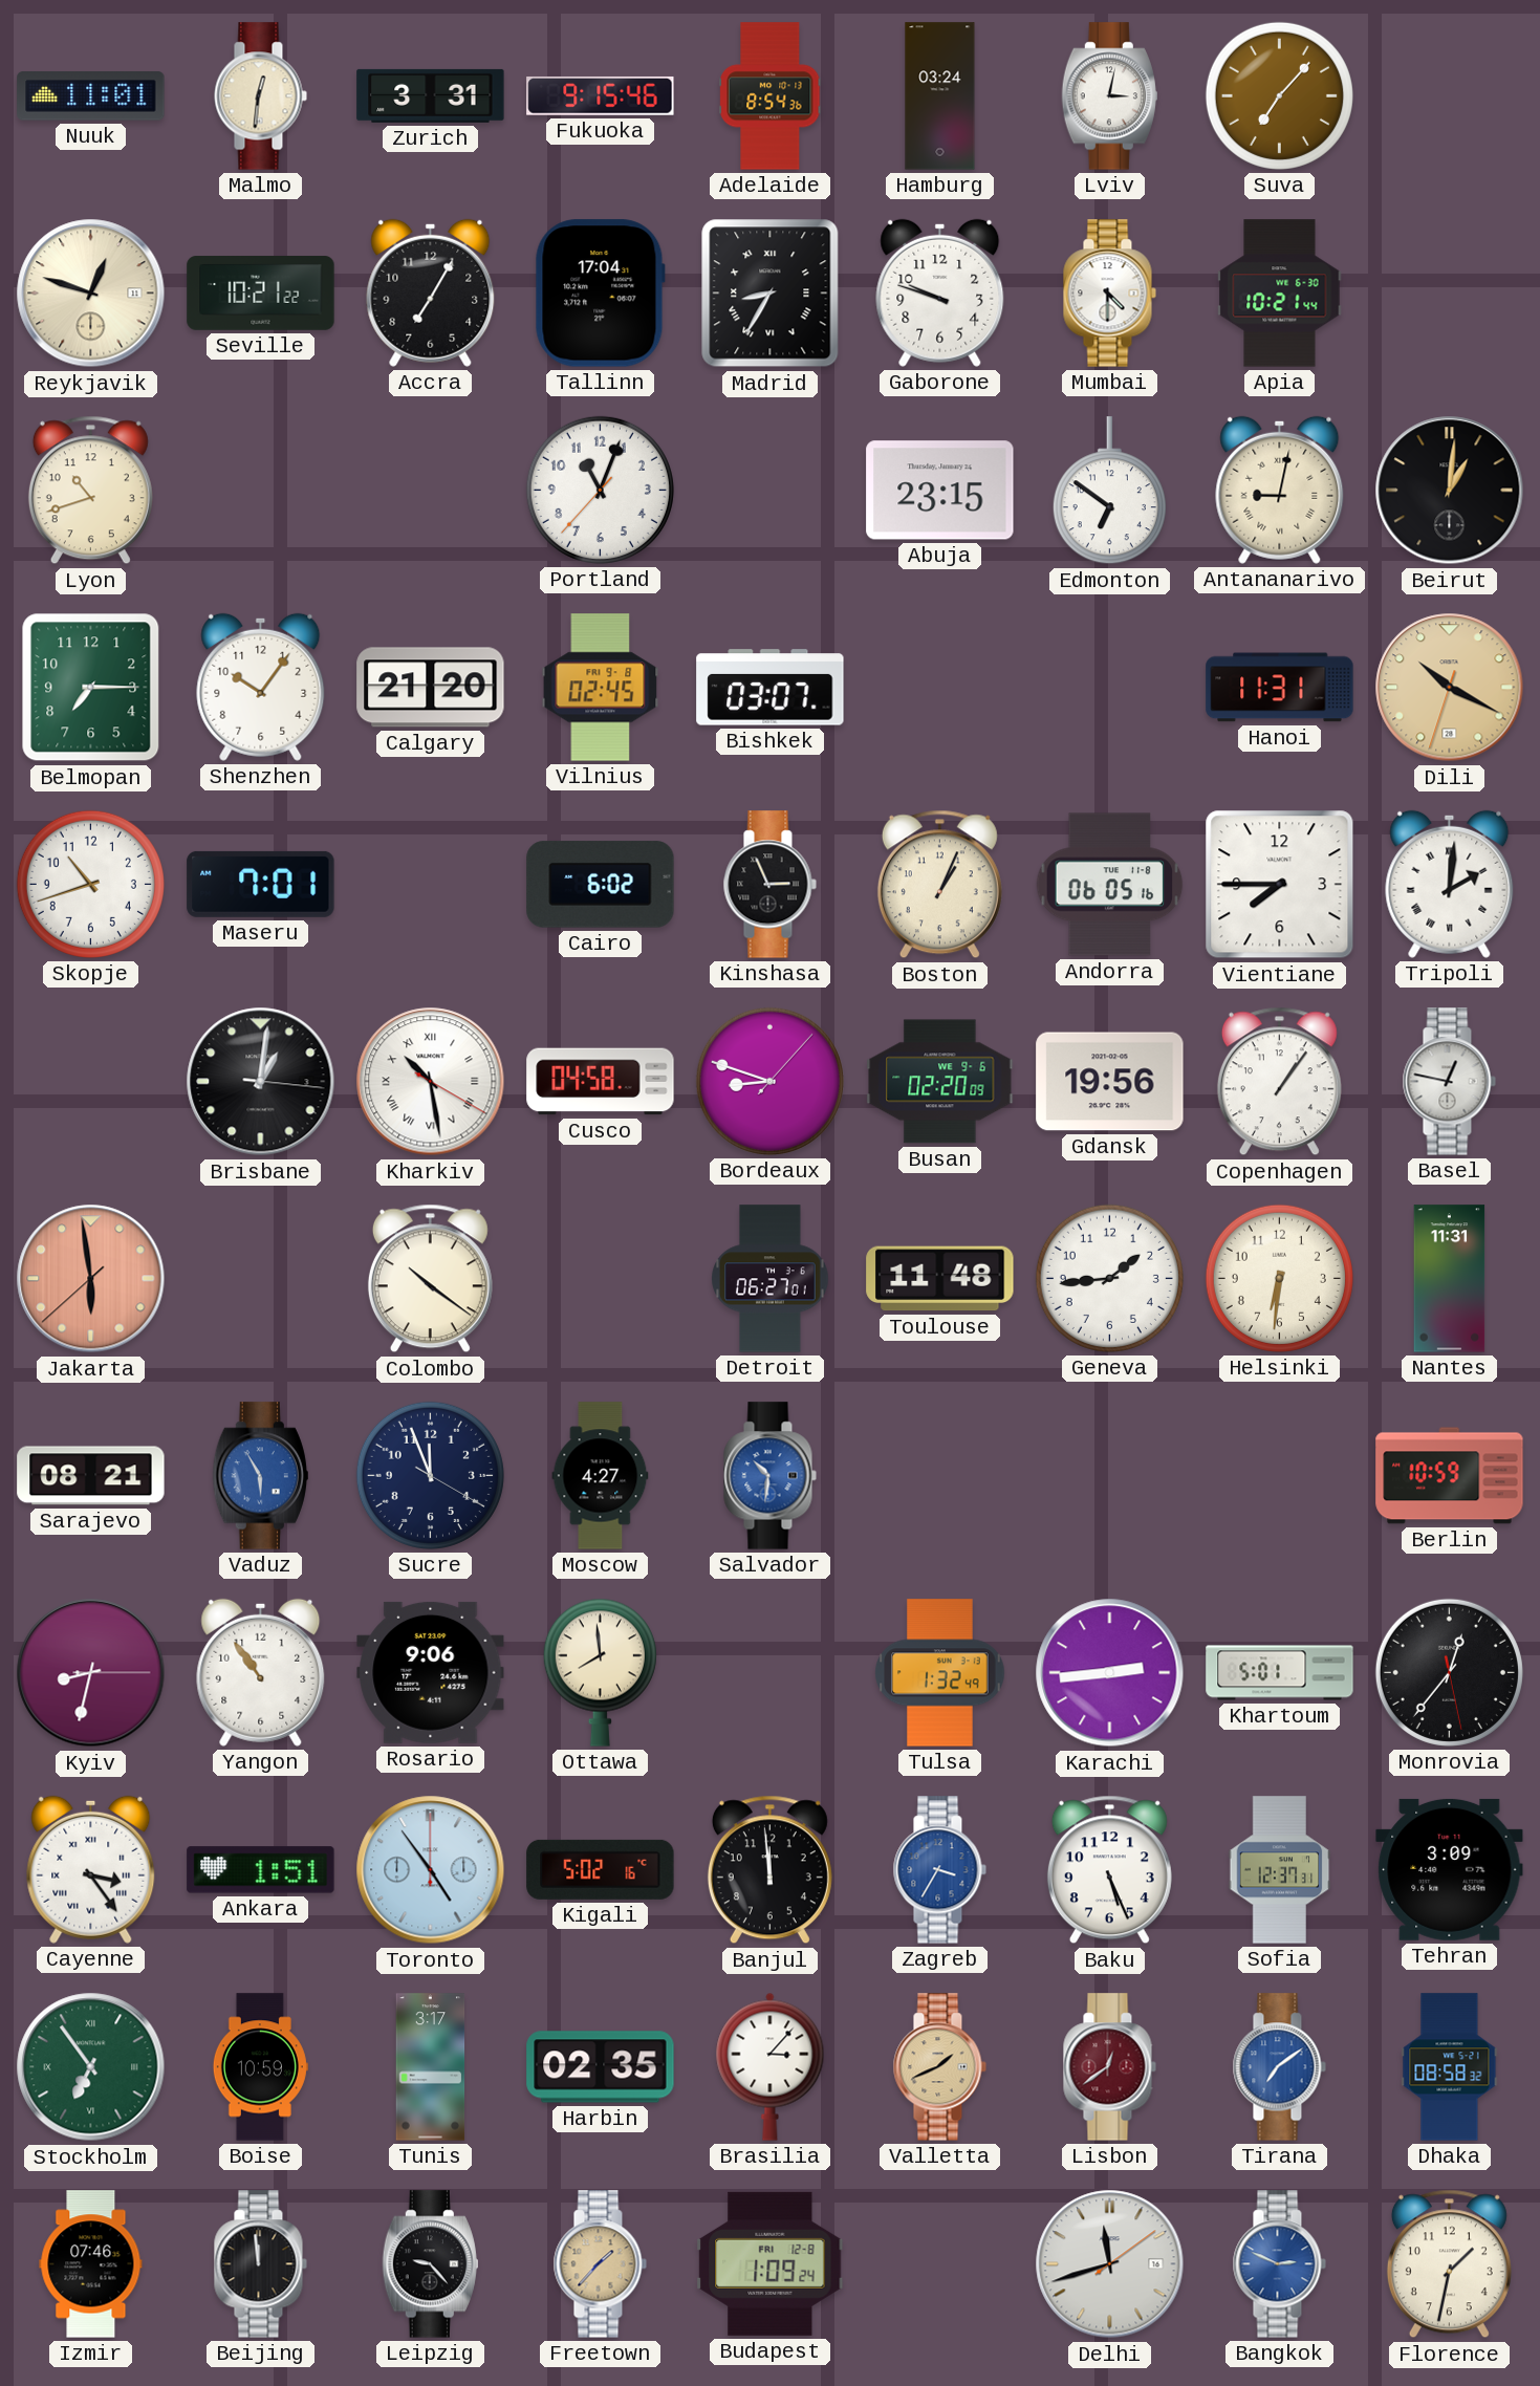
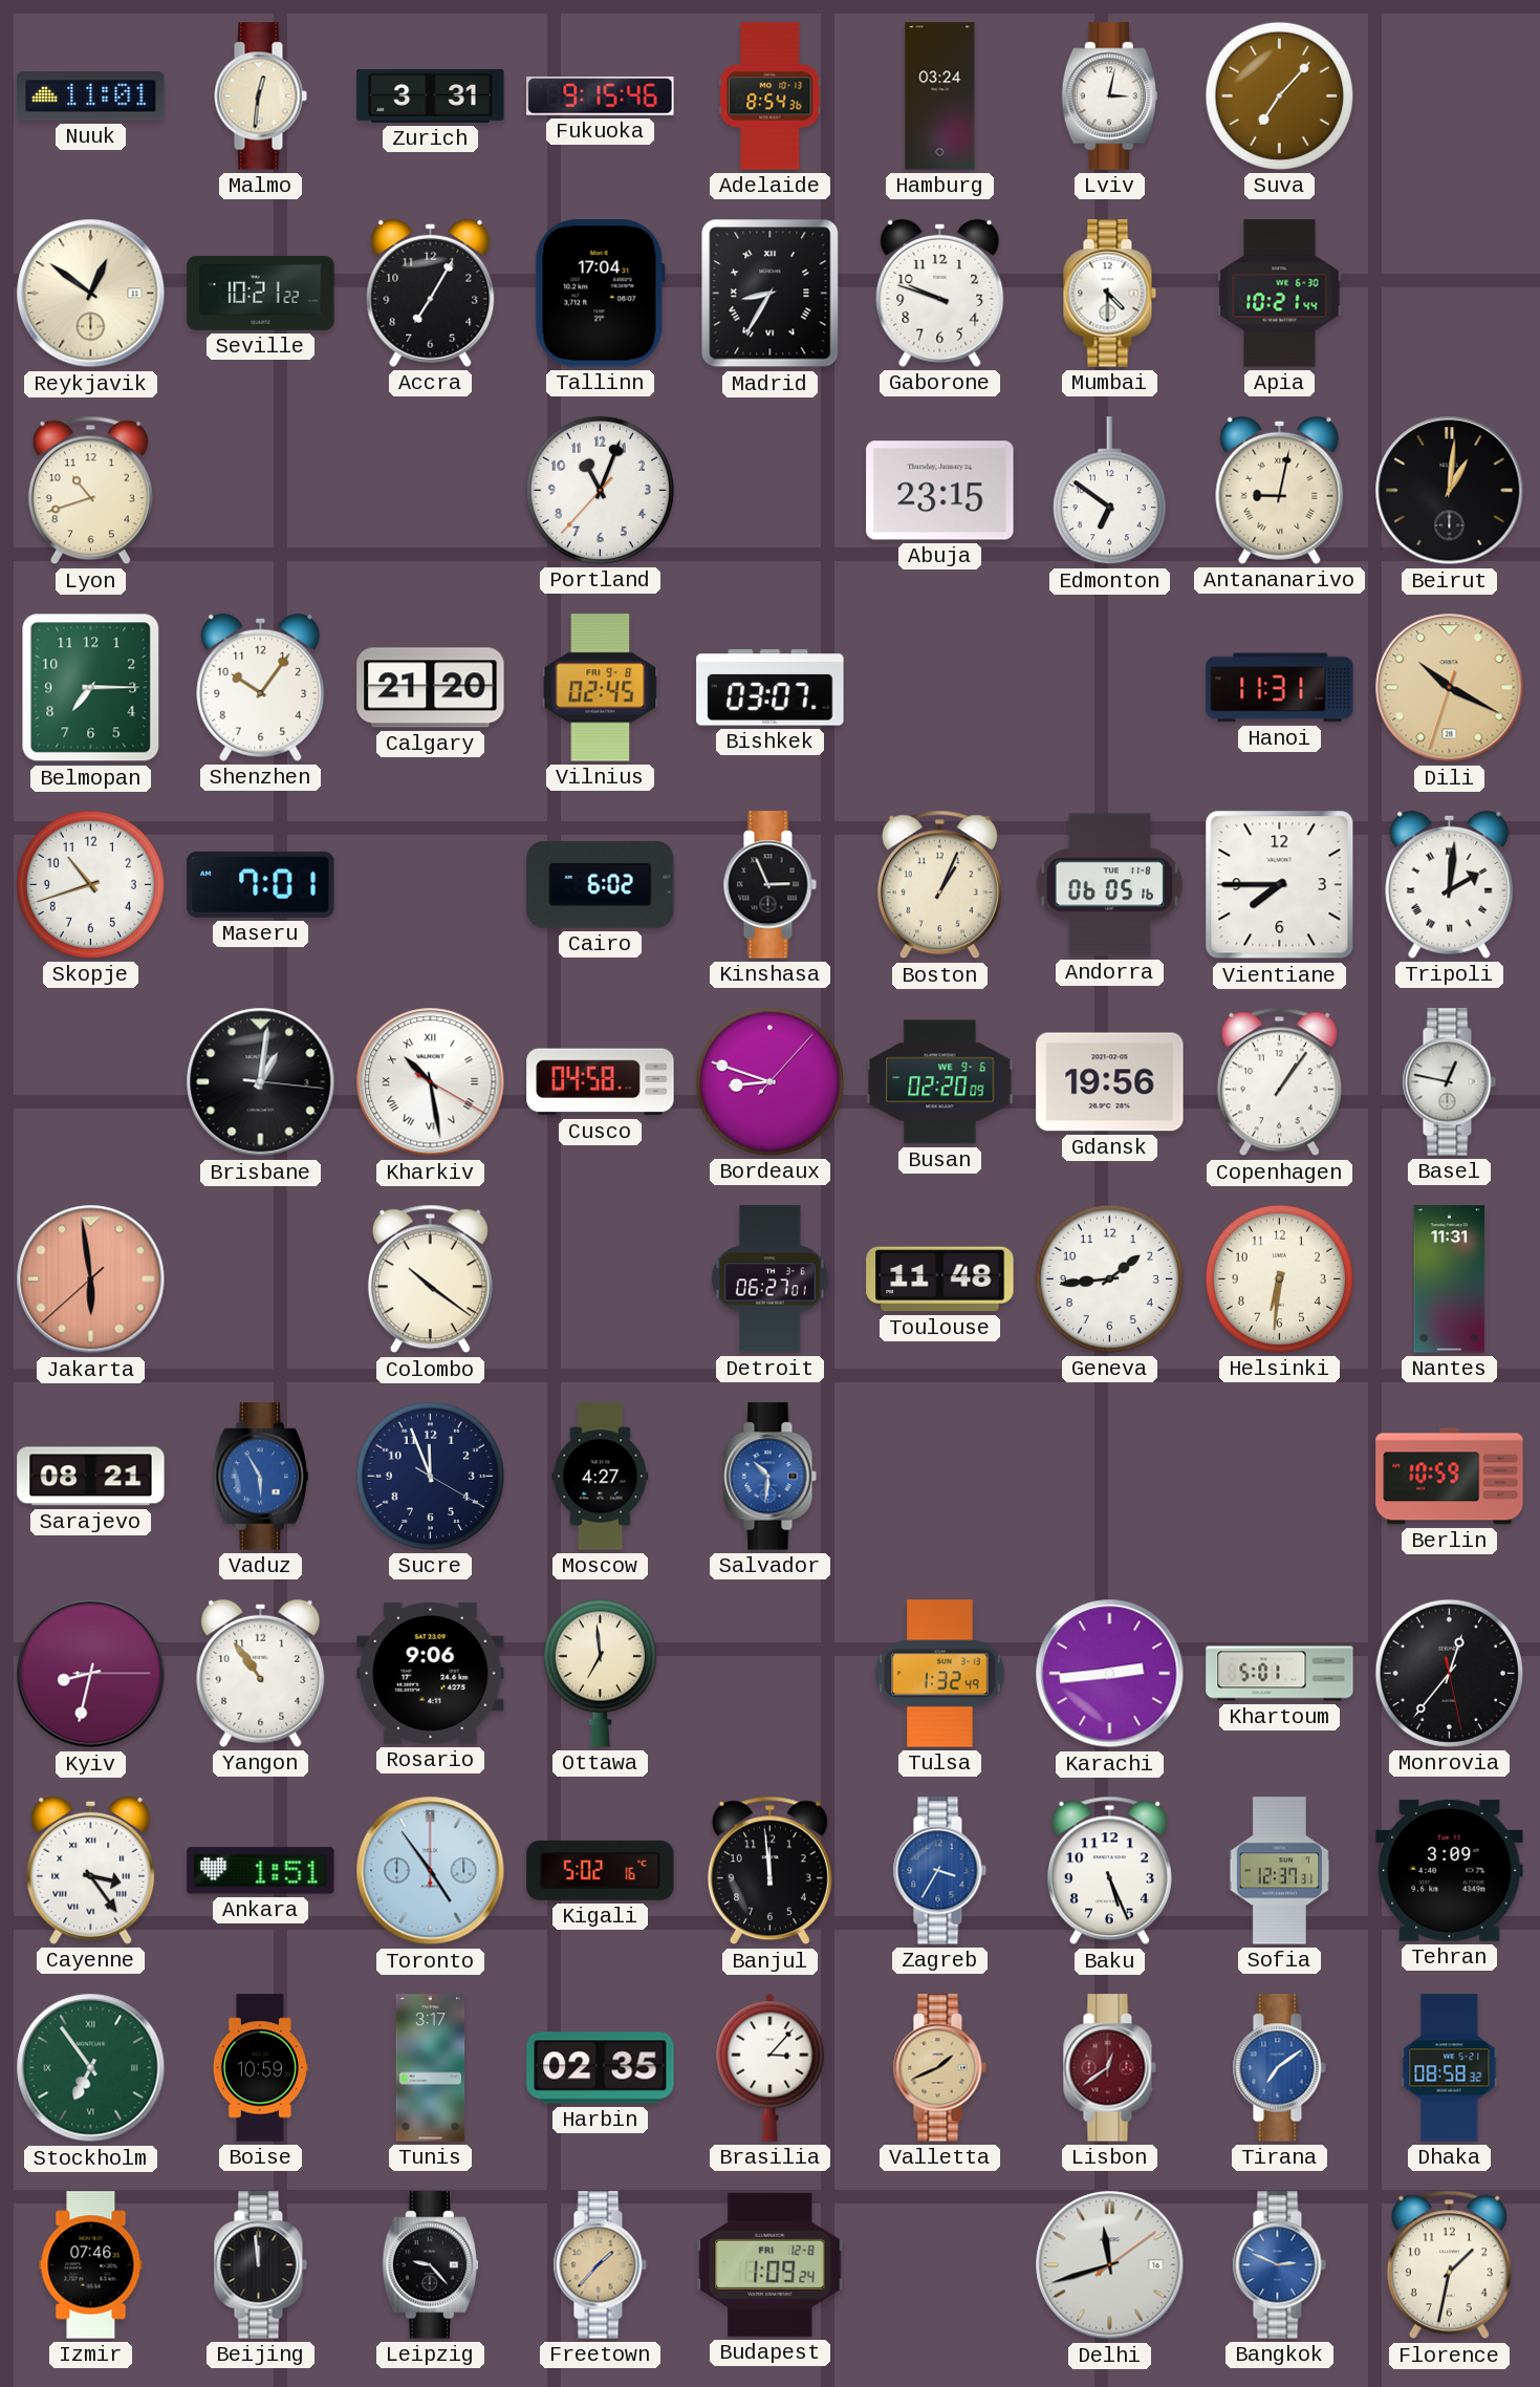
Reykjavik: 12:48 -> 12:51
Ottawa: 7:59 -> 6:59
